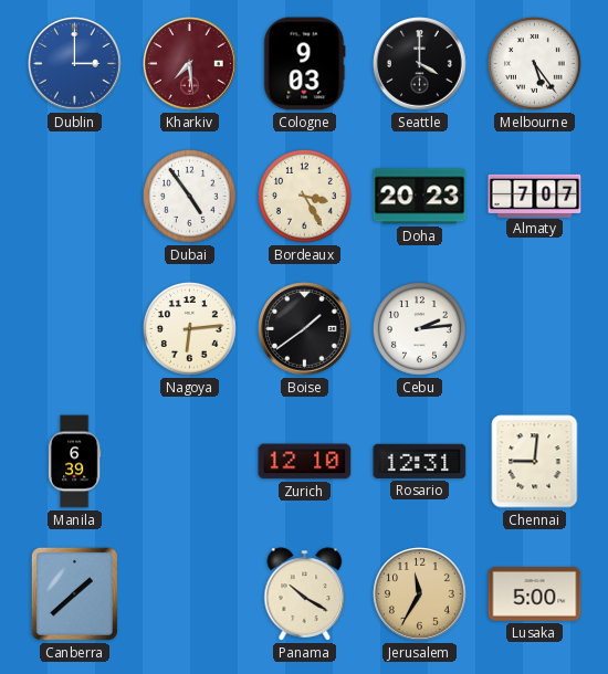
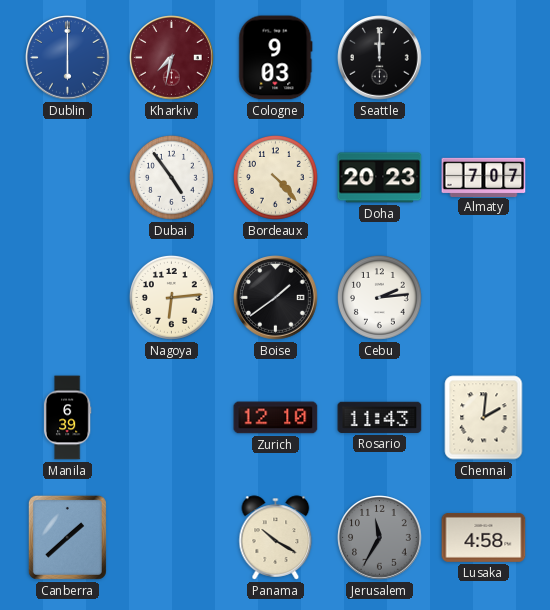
Dublin: 3:00 -> 6:00
Kharkiv: 7:29 -> 7:32
Seattle: 4:00 -> 12:00
Melbourne: 5:24 -> none
Bordeaux: 3:25 -> 4:23
Rosario: 12:31 -> 11:43
Chennai: 9:01 -> 2:01
Jerusalem dial: champagne -> grey
Lusaka: 5:00 -> 4:58
